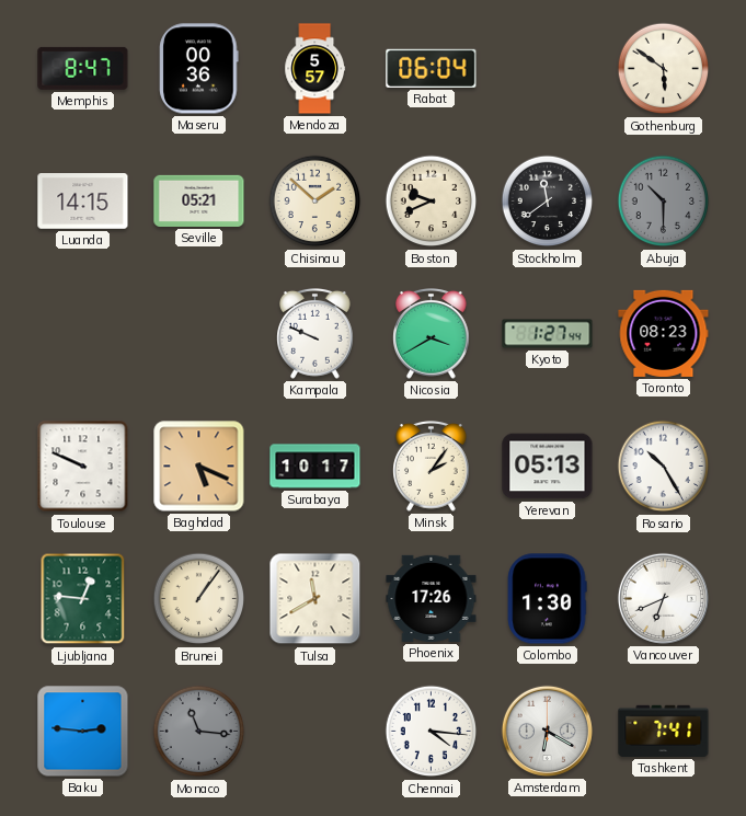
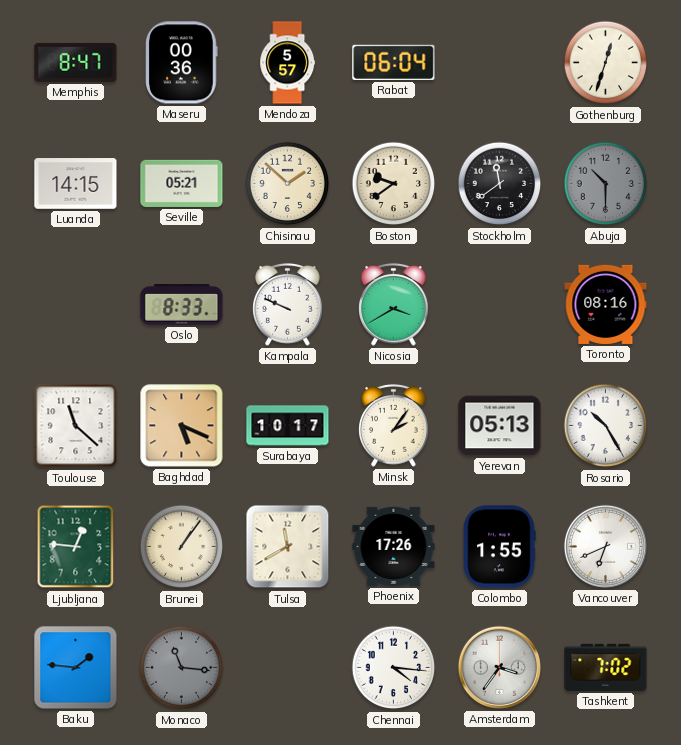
Gothenburg: 5:51 -> 12:33
Boston: 9:41 -> 9:39
Oslo: none -> 8:33
Kyoto: 1:27 -> none
Toronto: 08:23 -> 08:16
Toulouse: 9:49 -> 11:22
Colombo: 1:30 -> 1:55
Baku: 2:46 -> 1:46
Amsterdam: 6:20 -> 3:36
Tashkent: 7:41 -> 7:02
